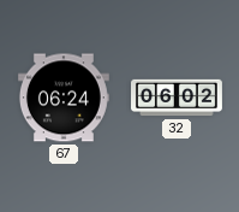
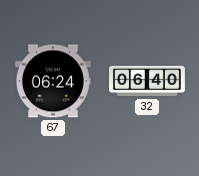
32: 06:02 -> 06:40
